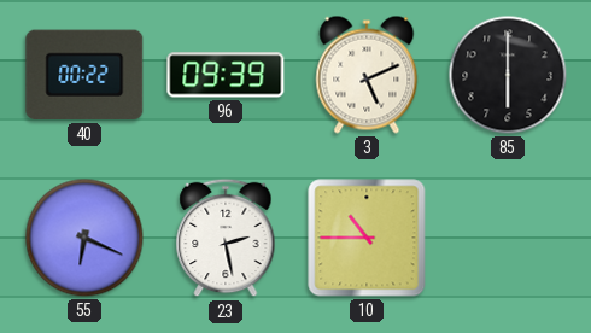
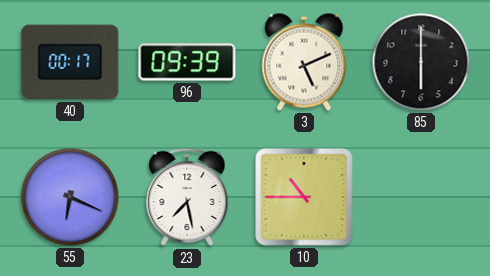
40: 00:22 -> 00:17
23: 2:28 -> 7:28
